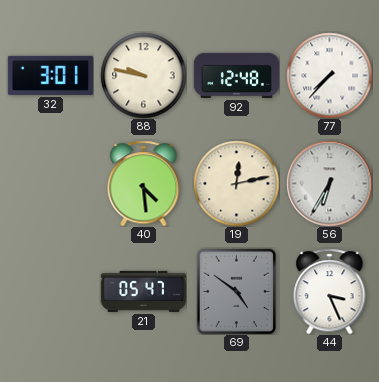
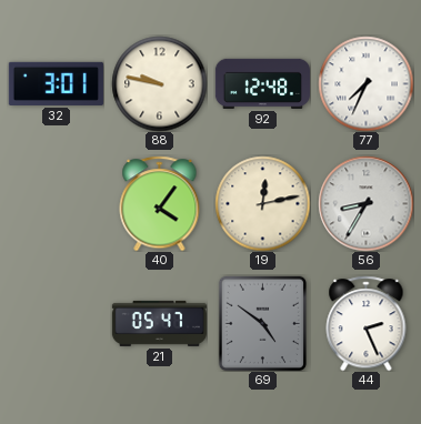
77: 7:37 -> 7:34
40: 4:29 -> 4:06
56: 6:35 -> 8:35
44: 3:26 -> 2:26
